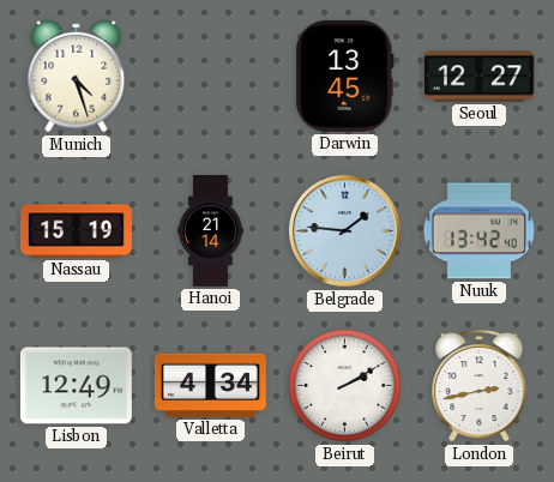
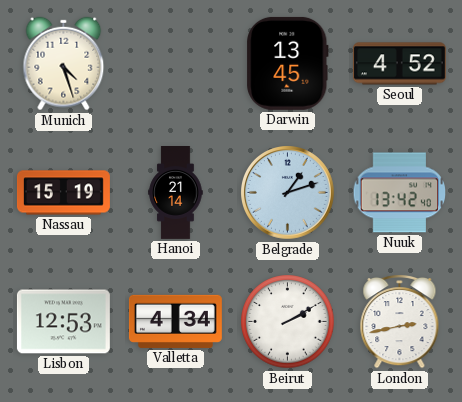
Seoul: 12:27 -> 4:52
Belgrade: 1:46 -> 1:12
Lisbon: 12:49 -> 12:53
